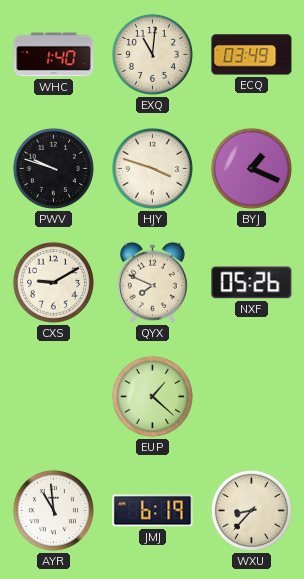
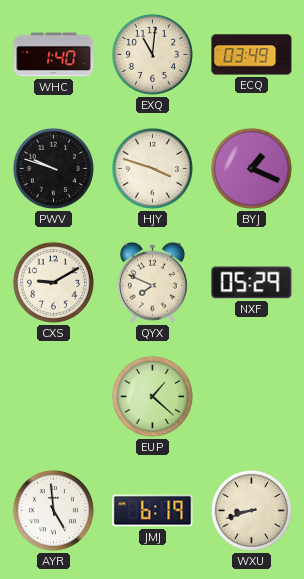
NXF: 05:26 -> 05:29
AYR: 10:59 -> 4:59
WXU: 8:37 -> 8:42
